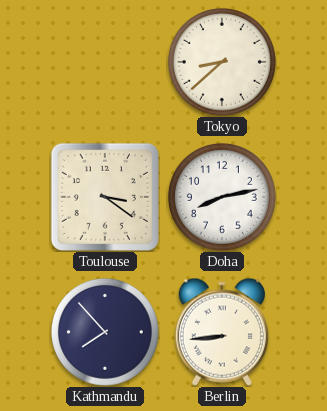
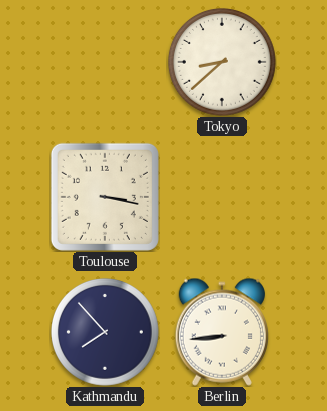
Toulouse: 3:21 -> 3:17
Doha: 8:13 -> none
